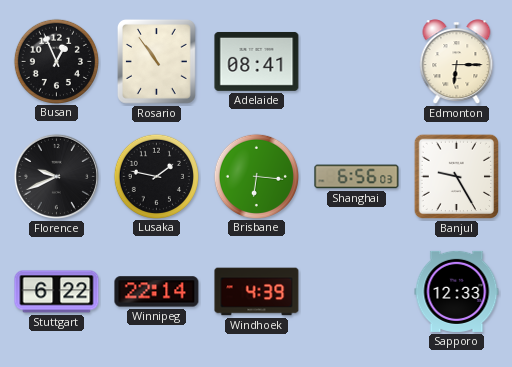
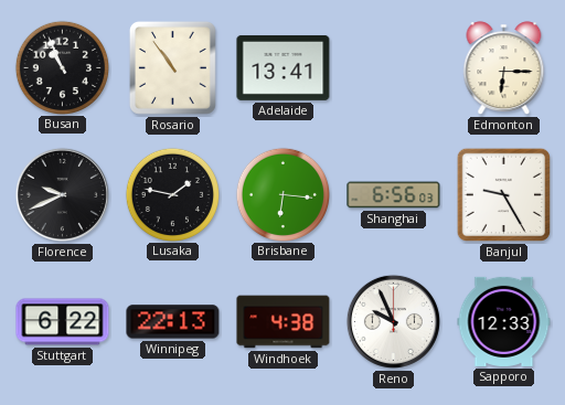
Busan: 12:56 -> 10:56
Adelaide: 08:41 -> 13:41
Winnipeg: 22:14 -> 22:13
Windhoek: 4:39 -> 4:38
Reno: none -> 9:56
